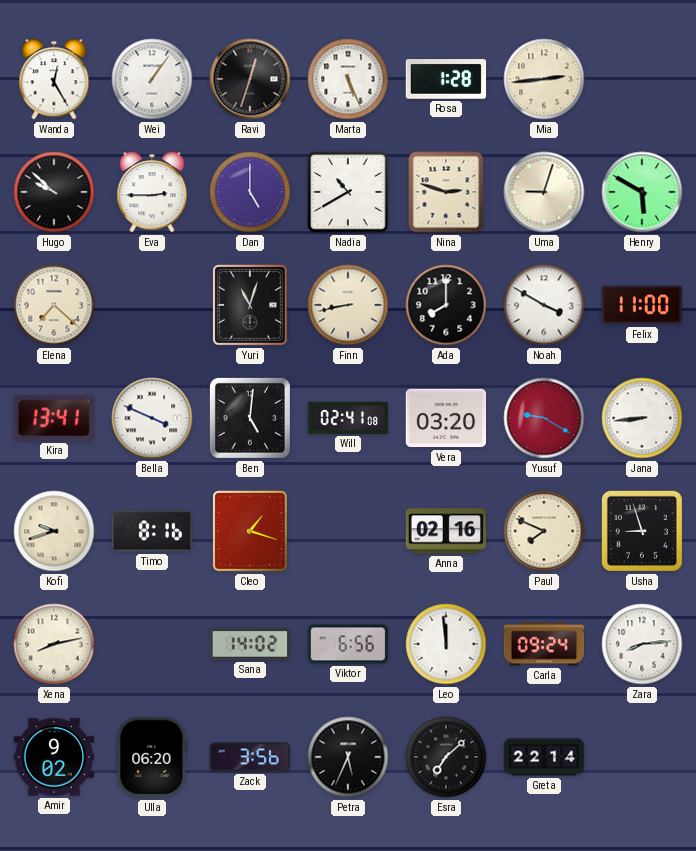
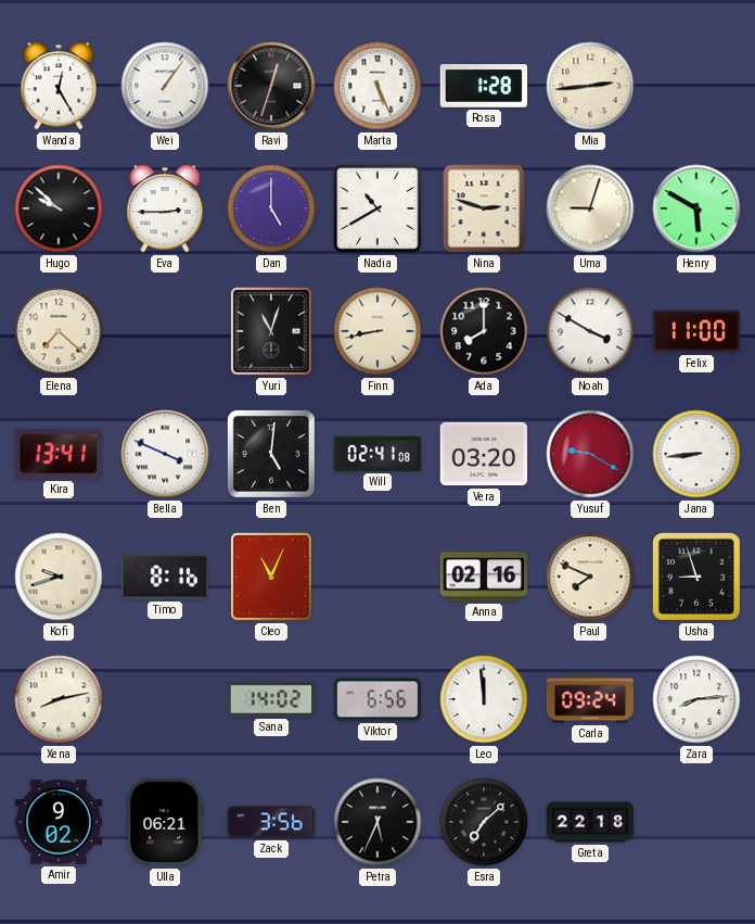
Cleo: 1:18 -> 11:04
Ulla: 06:20 -> 06:21
Greta: 22:14 -> 22:18
